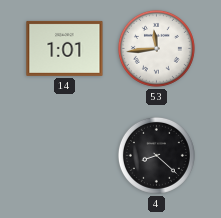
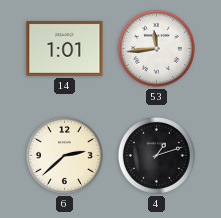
6: none -> 2:38
4: 8:22 -> 1:12
